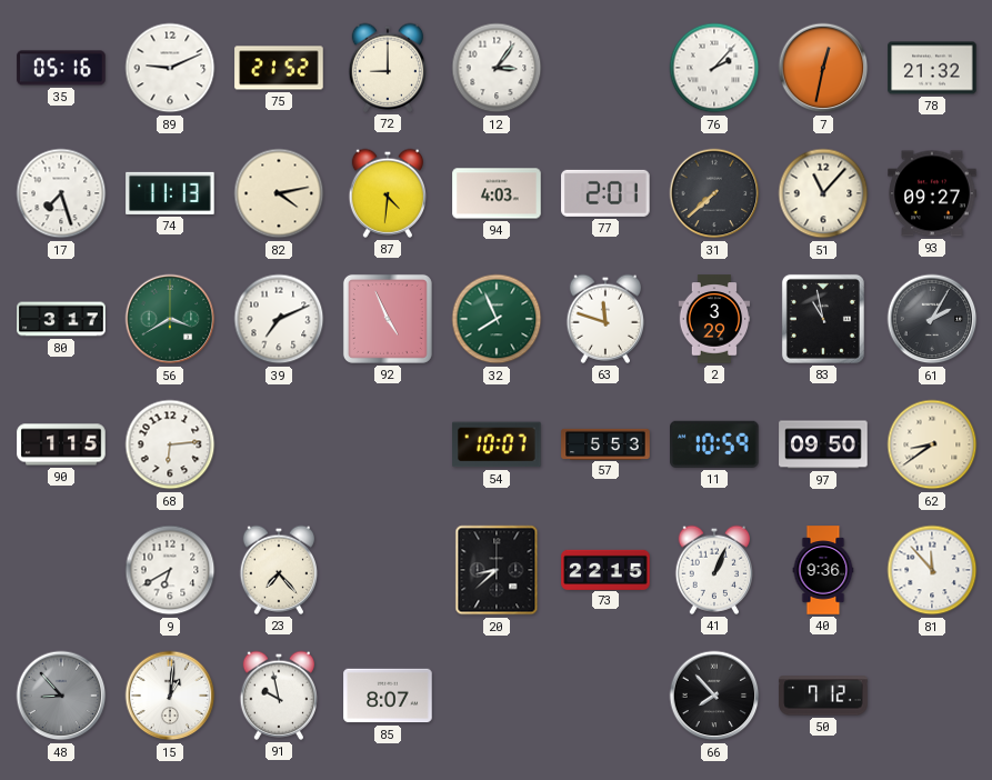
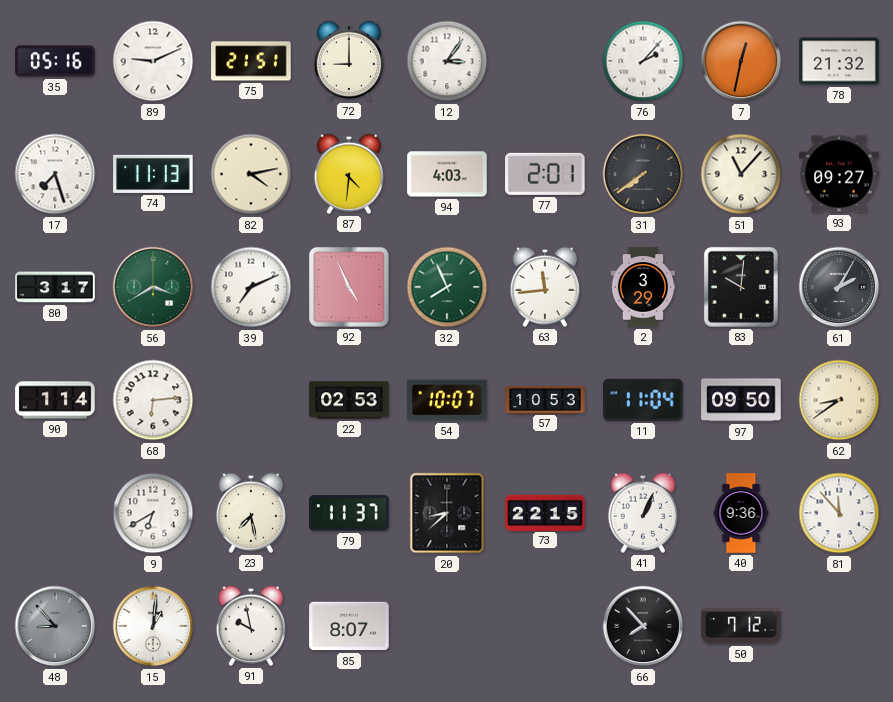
75: 21:52 -> 21:51
31: 7:38 -> 7:39
63: 11:48 -> 11:44
83: 10:58 -> 10:01
90: 1:15 -> 1:14
22: none -> 02:53
57: 5:53 -> 10:53
11: 10:59 -> 11:04
23: 7:23 -> 7:28
79: none -> 11:37
